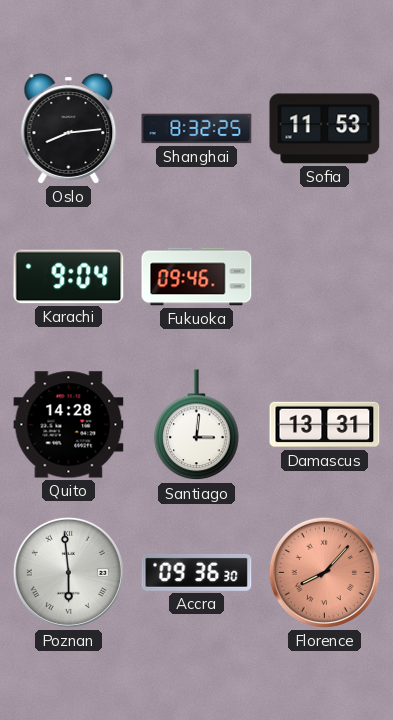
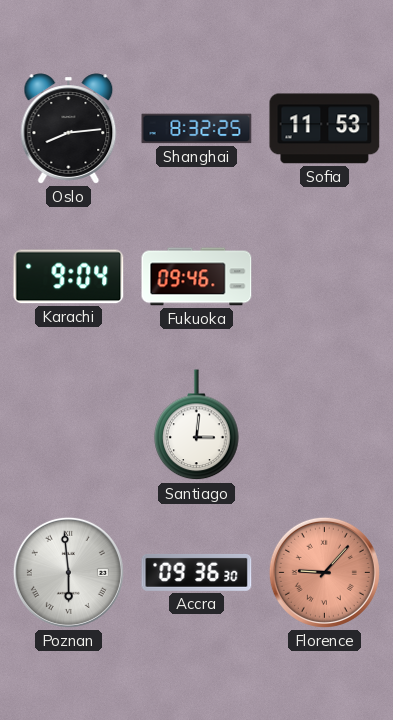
Quito: 14:28 -> none
Damascus: 13:31 -> none
Florence: 8:07 -> 9:07
